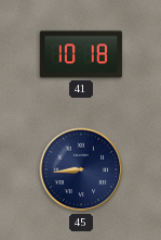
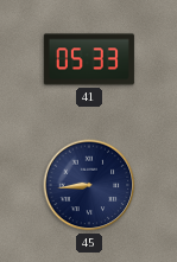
41: 10:18 -> 05:33
